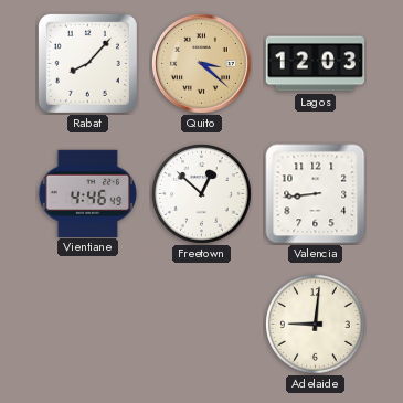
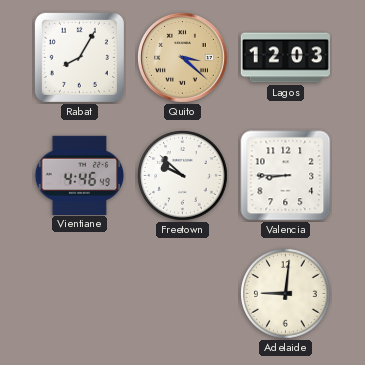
Rabat: 8:07 -> 8:05
Freetown: 12:52 -> 9:52
Valencia: 8:44 -> 8:45
